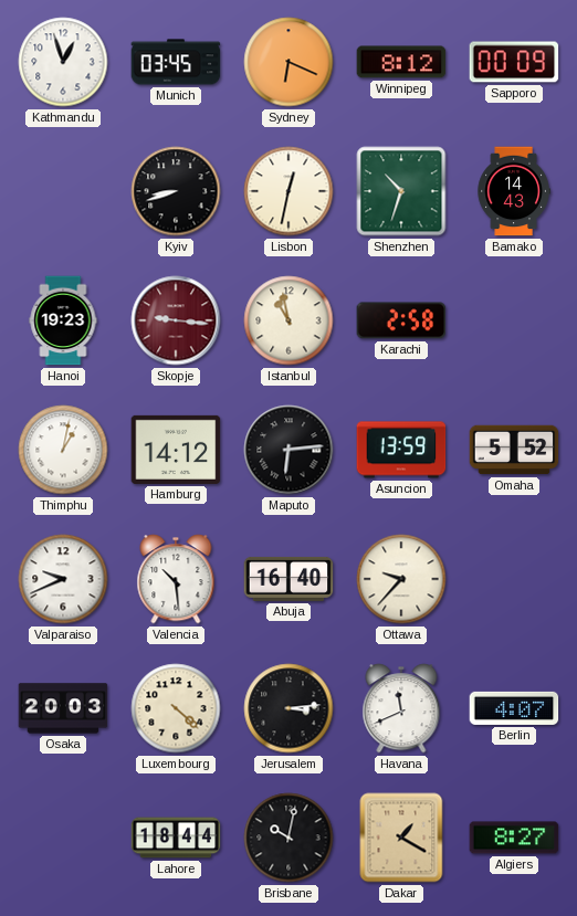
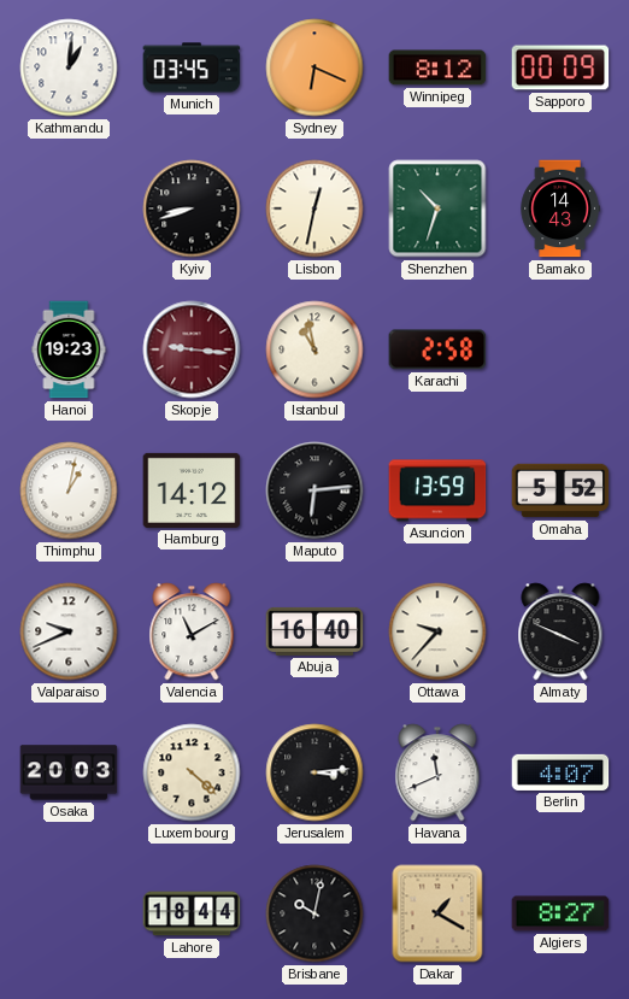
Kathmandu: 12:57 -> 1:01
Valencia: 10:29 -> 11:10
Almaty: none -> 3:49
